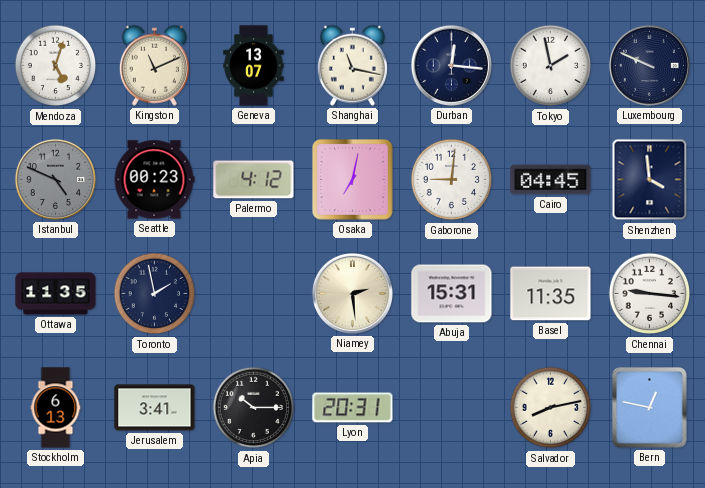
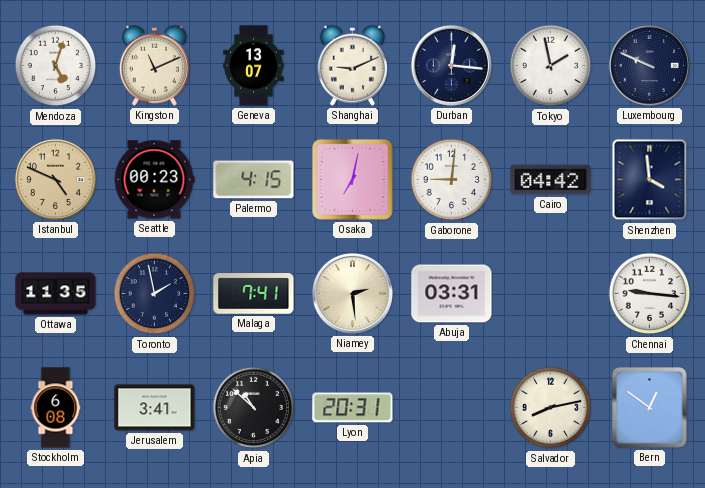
Shanghai: 11:17 -> 9:11
Istanbul dial: grey -> champagne
Palermo: 4:12 -> 4:15
Cairo: 04:45 -> 04:42
Malaga: none -> 7:41
Abuja: 15:31 -> 03:31
Basel: 11:35 -> none
Stockholm: 6:13 -> 6:08
Apia: 10:15 -> 10:52
Bern: 12:47 -> 12:51
